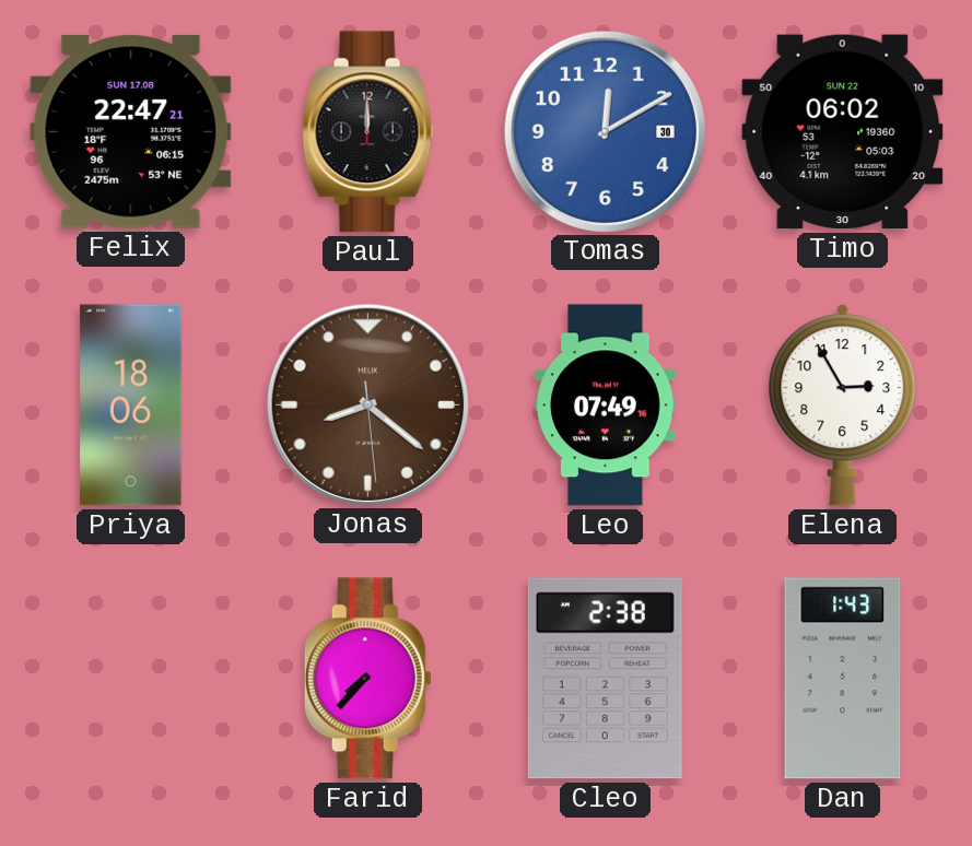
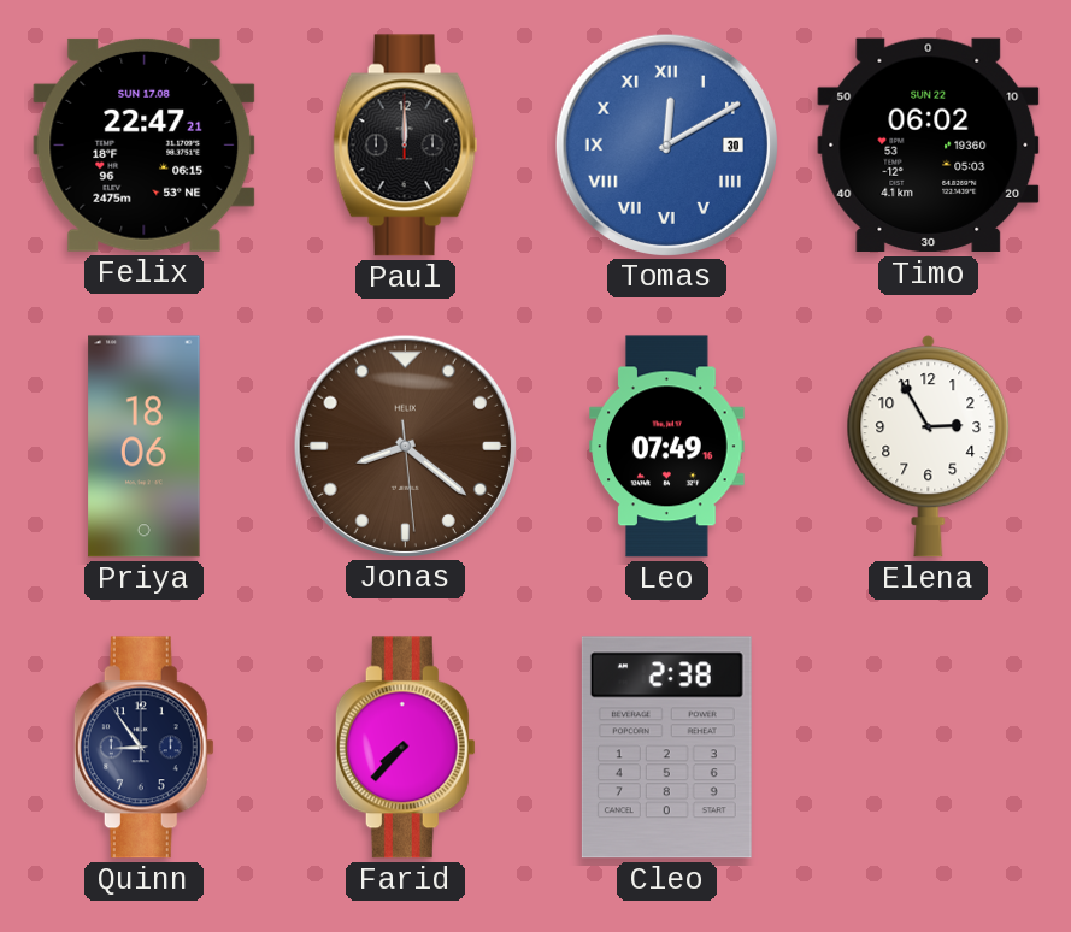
Tomas numerals: Arabic -> Roman
Quinn: none -> 8:54
Dan: 1:43 -> none
